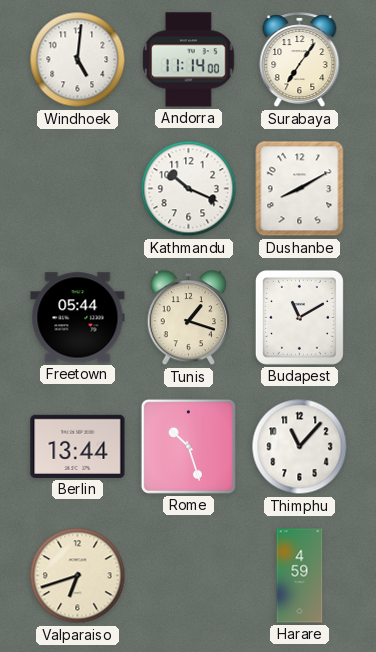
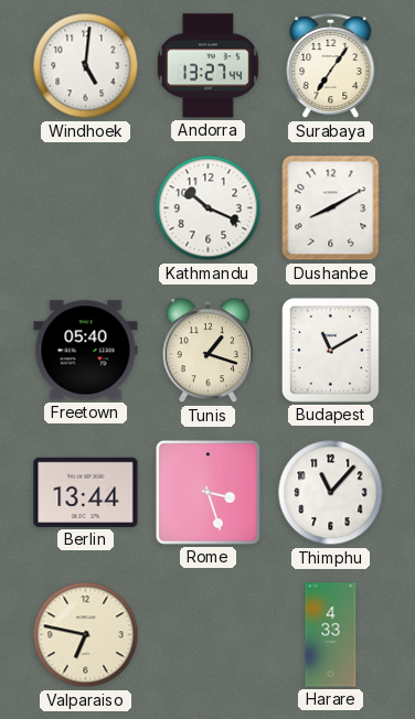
Andorra: 11:14 -> 13:27
Freetown: 05:44 -> 05:40
Rome: 10:27 -> 3:27
Valparaiso: 6:42 -> 6:47
Harare: 4:59 -> 4:33
